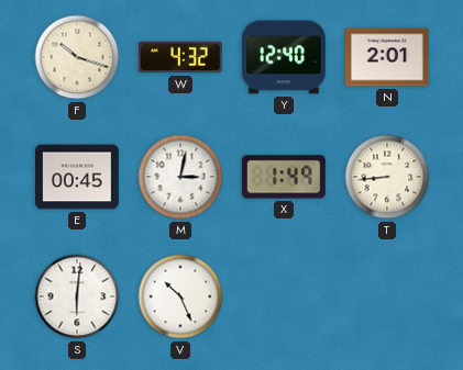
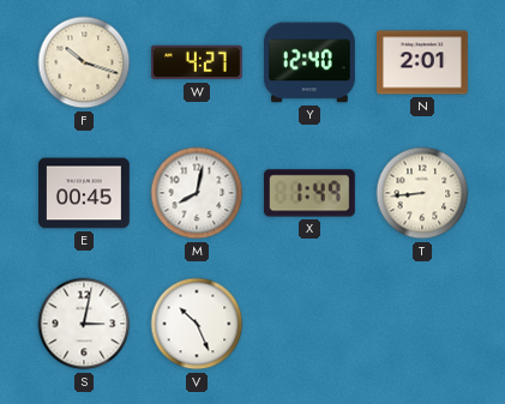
W: 4:32 -> 4:27
M: 3:02 -> 8:02
S: 6:01 -> 3:02
